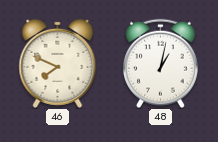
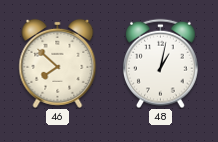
46: 7:49 -> 7:52
